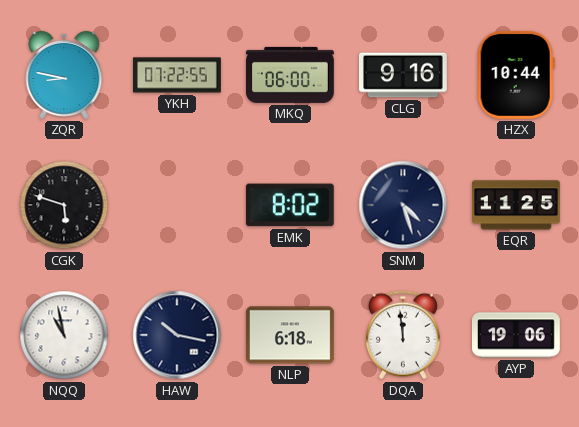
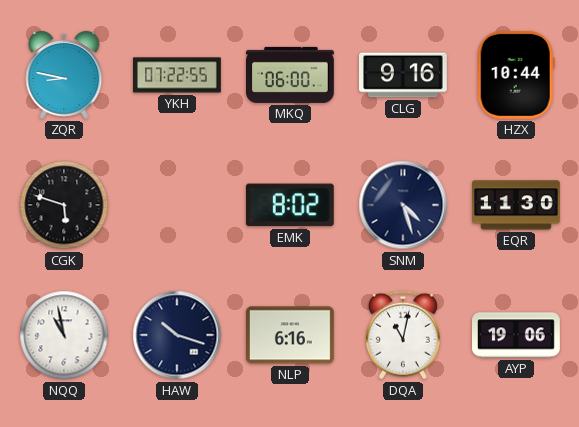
EQR: 11:25 -> 11:30
HAW: 10:17 -> 10:18
NLP: 6:18 -> 6:16
DQA: 11:59 -> 11:02
